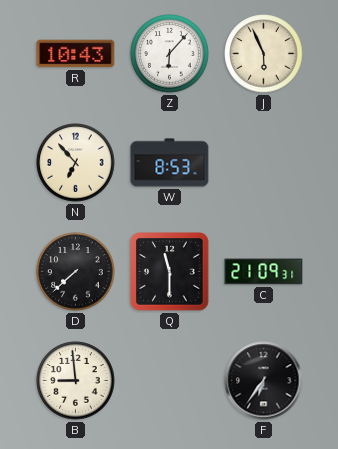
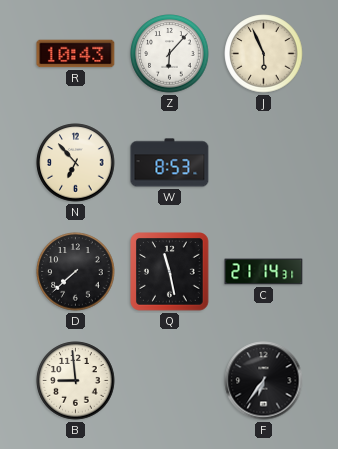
Q: 11:30 -> 11:28
C: 21:09 -> 21:14
